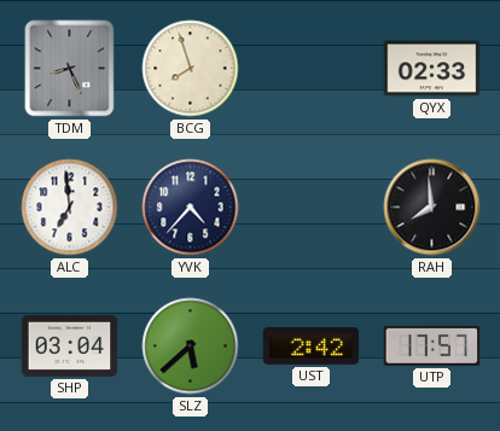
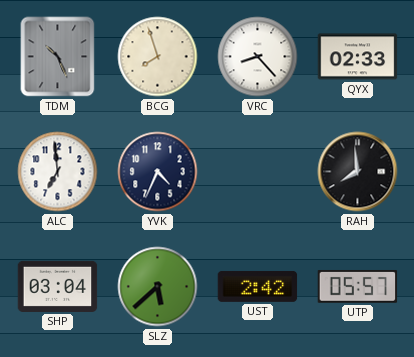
TDM: 8:26 -> 10:26
VRC: none -> 8:23
YVK: 4:37 -> 4:34
UTP: 17:57 -> 05:57
